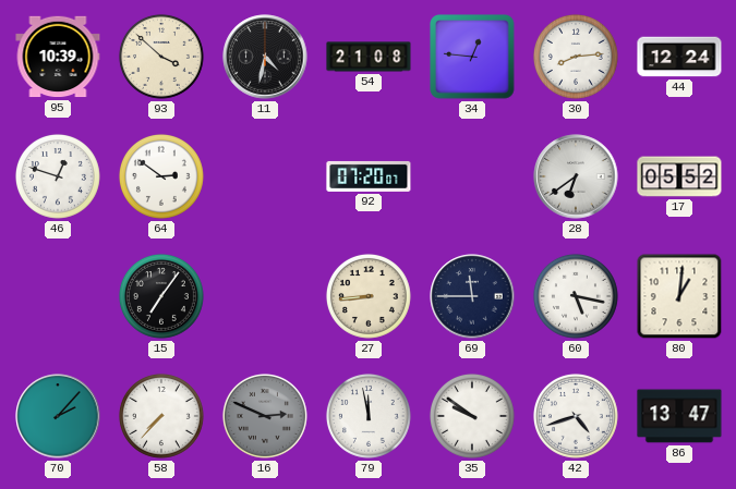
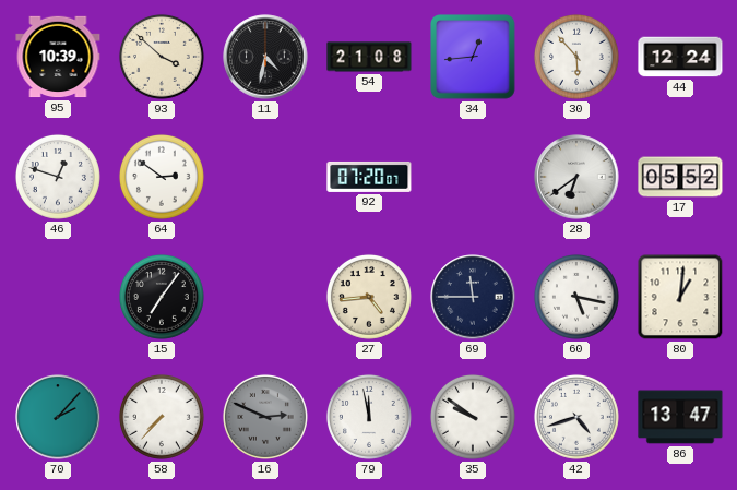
34: 12:46 -> 12:44
30: 8:14 -> 5:53
27: 8:44 -> 4:44
